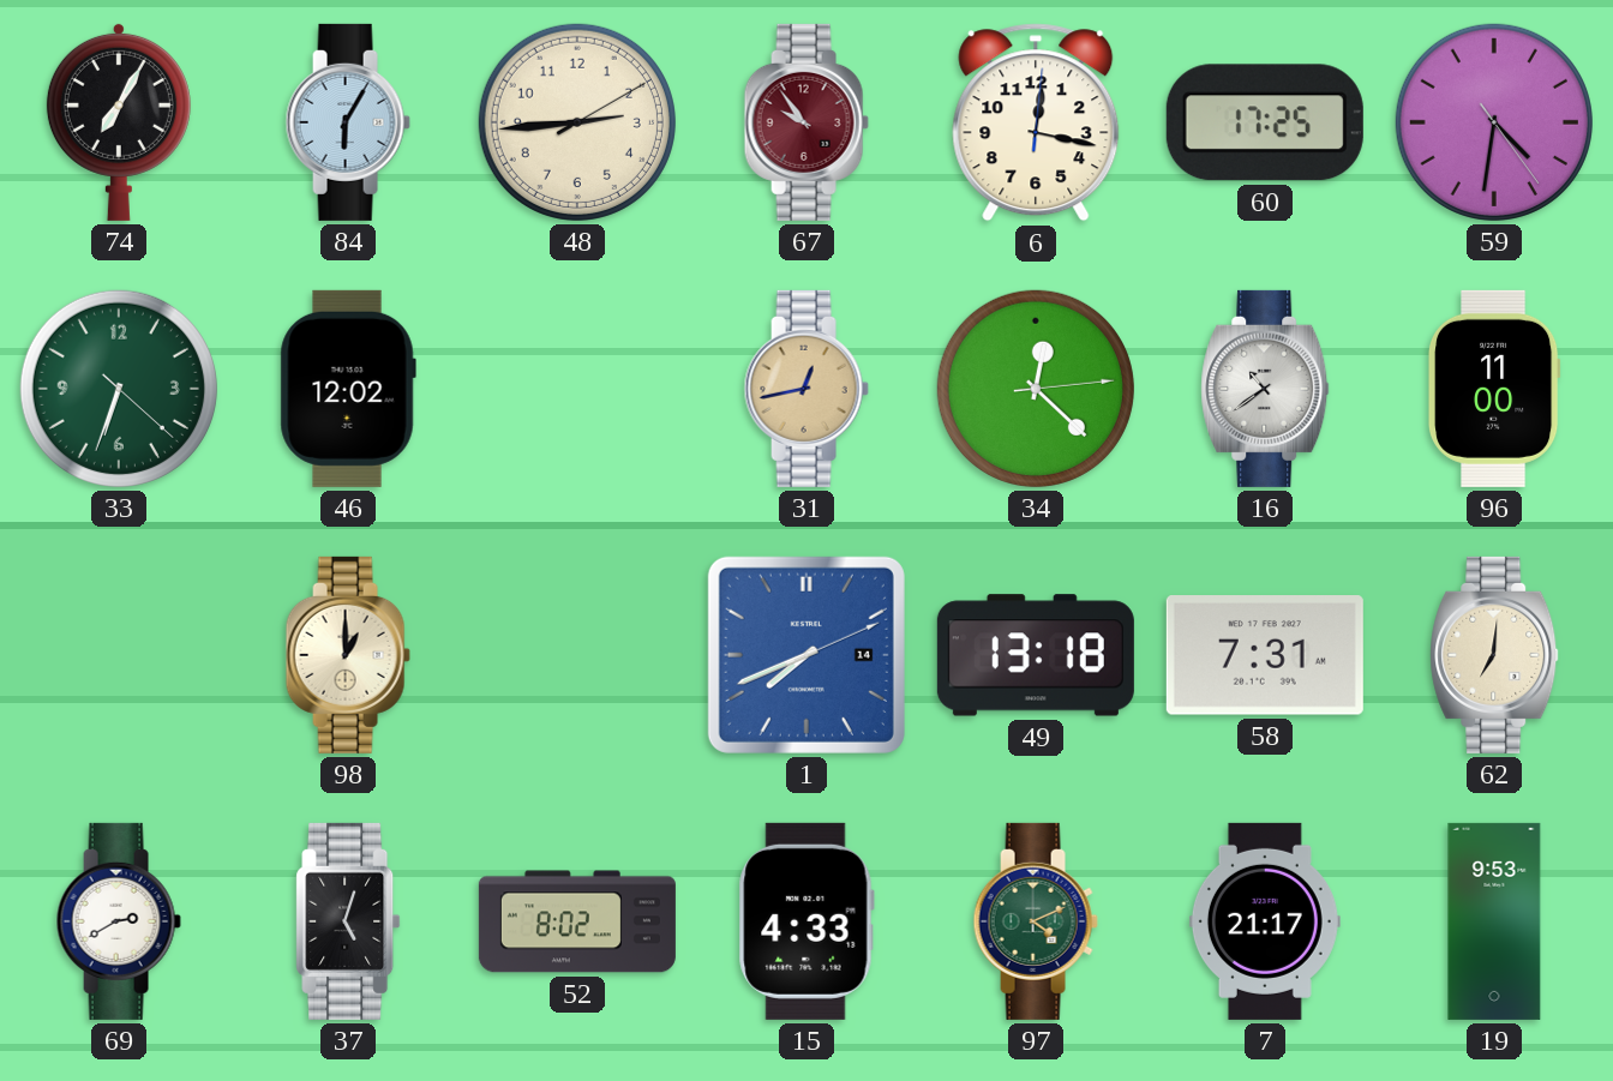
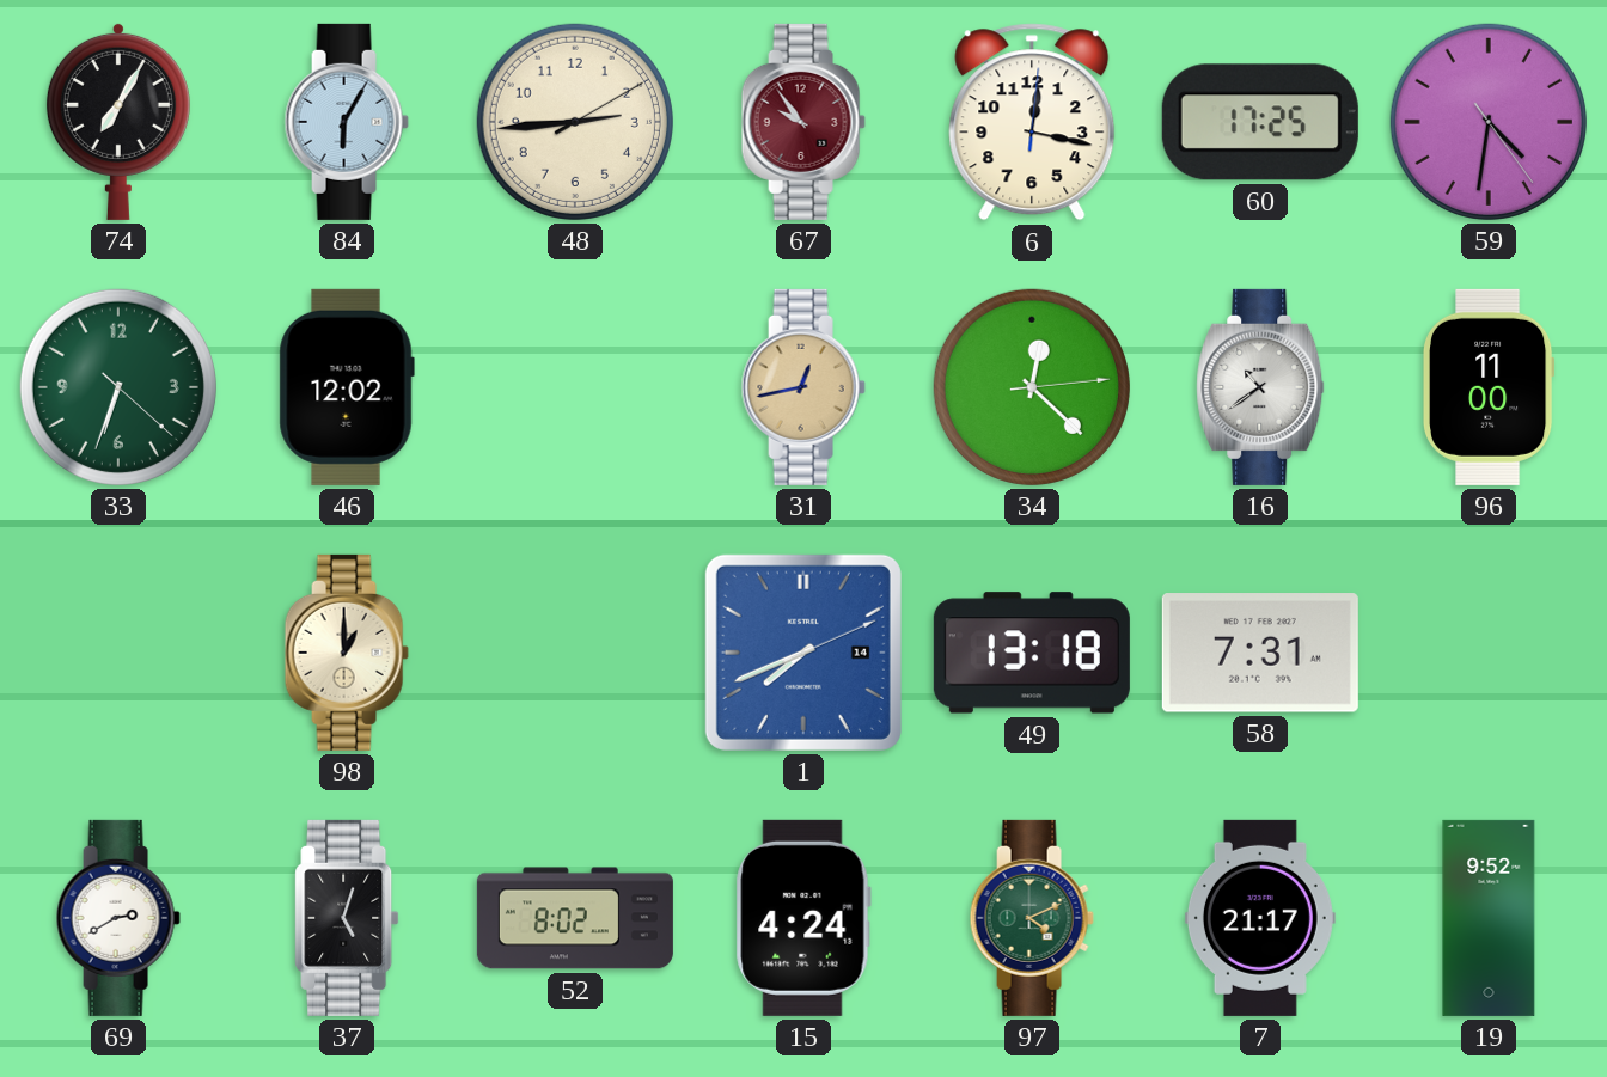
62: 7:01 -> none
15: 4:33 -> 4:24
19: 9:53 -> 9:52
